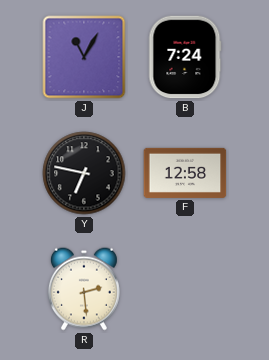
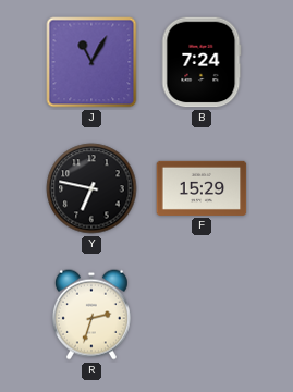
F: 12:58 -> 15:29
R: 2:29 -> 2:33
